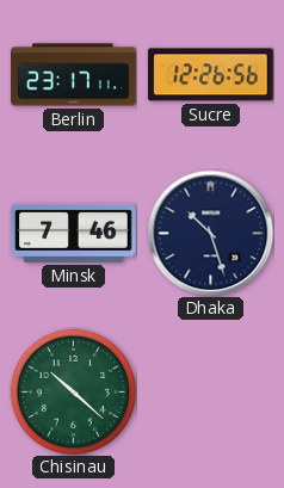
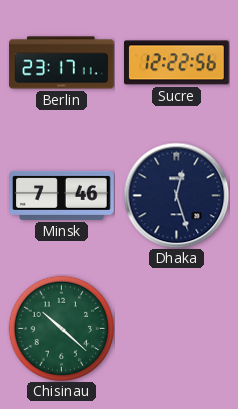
Sucre: 12:26 -> 12:22
Dhaka: 10:27 -> 12:27
